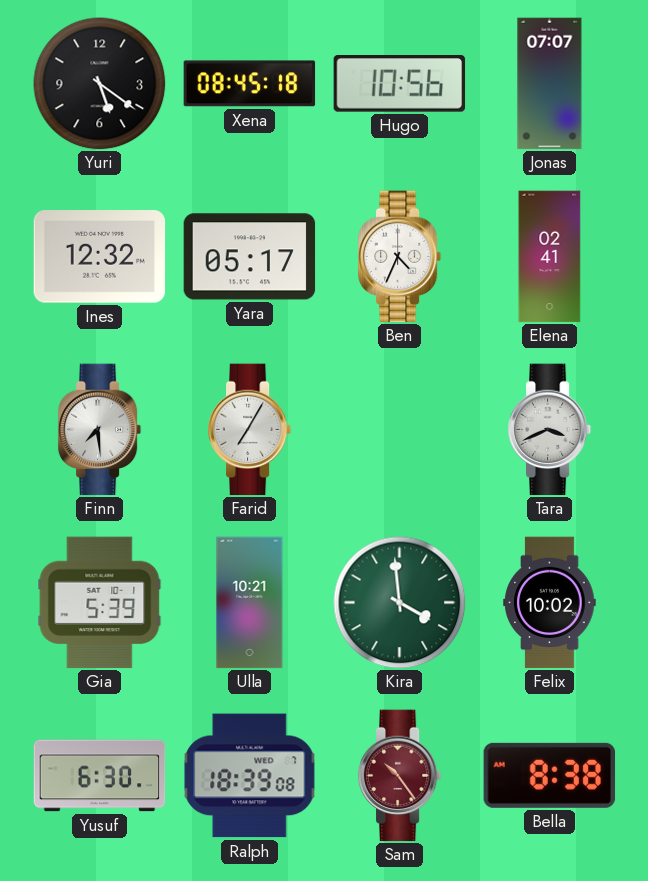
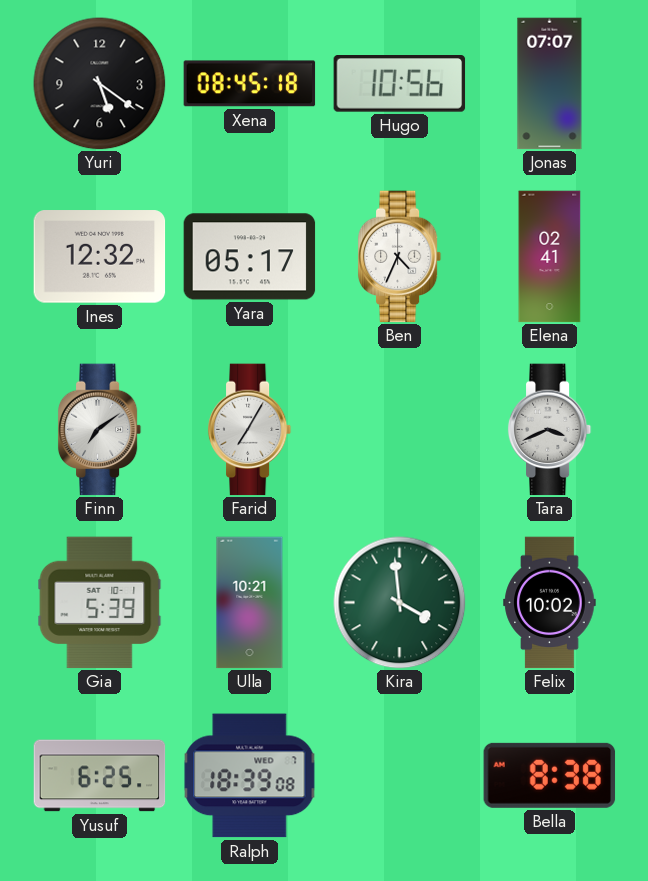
Finn: 7:29 -> 7:09
Yusuf: 6:30 -> 6:25
Sam: 10:24 -> none
